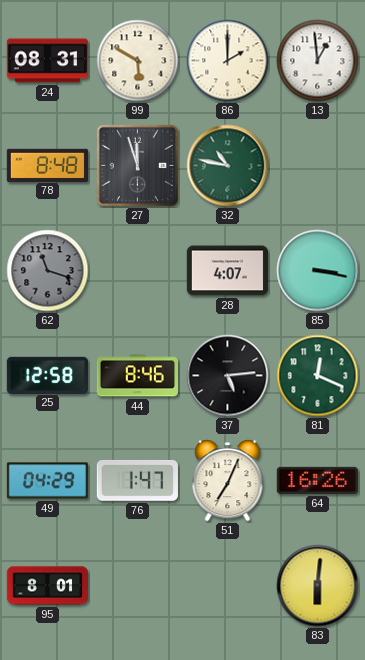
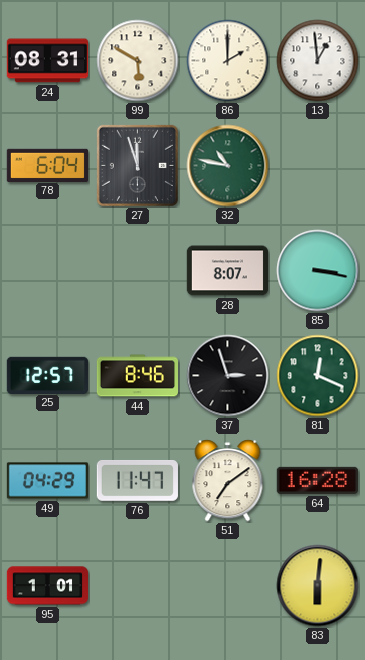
78: 8:48 -> 6:04
62: 11:18 -> none
28: 4:07 -> 8:07
25: 12:58 -> 12:57
37: 5:14 -> 2:57
76: 1:47 -> 11:47
51: 7:04 -> 7:09
64: 16:26 -> 16:28
95: 8:01 -> 1:01
